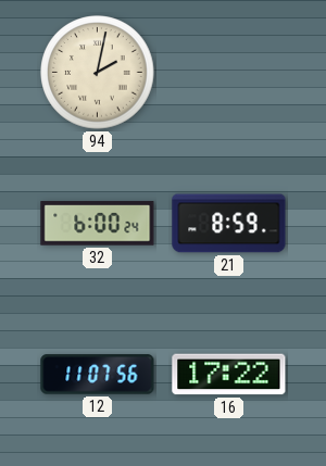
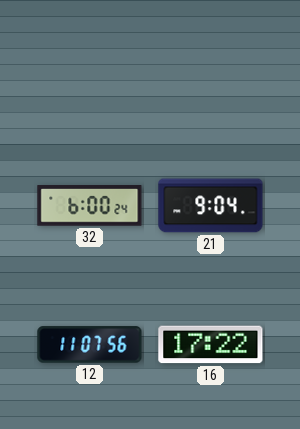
94: 2:02 -> none
21: 8:59 -> 9:04
